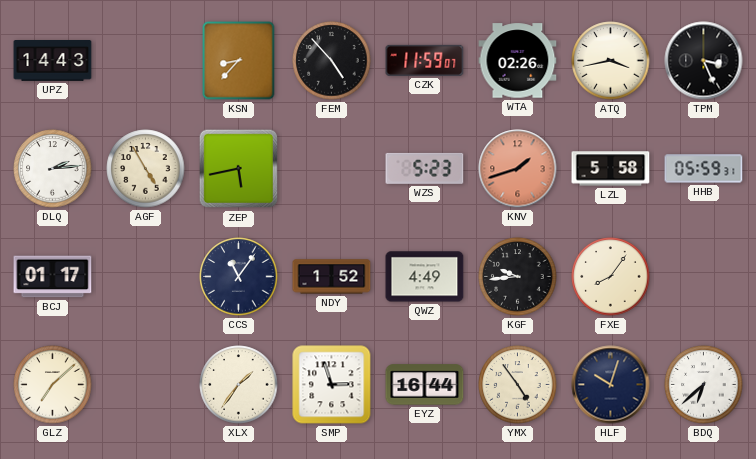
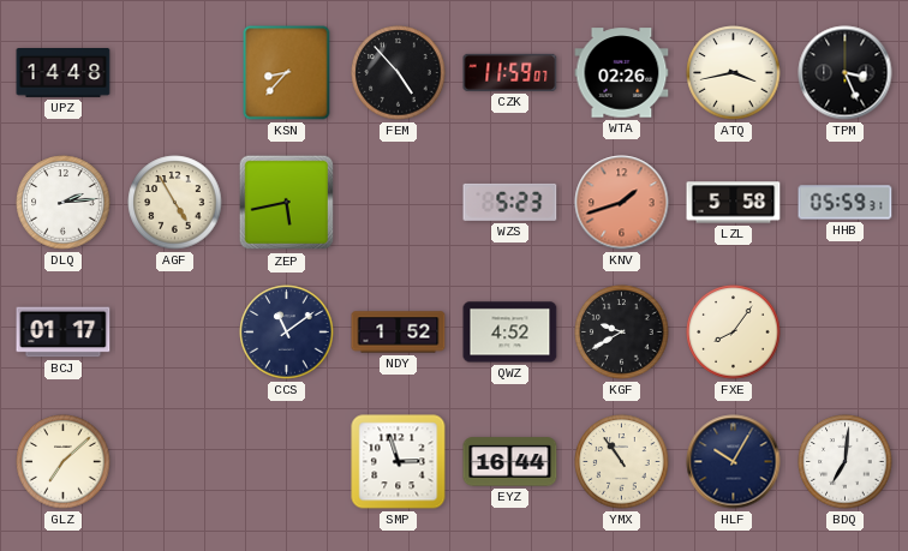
UPZ: 14:43 -> 14:48
CCS: 11:06 -> 11:09
QWZ: 4:49 -> 4:52
KGF: 9:44 -> 9:40
XLX: 1:36 -> none
YMX: 4:54 -> 10:54
HLF: 10:03 -> 10:05
BDQ: 6:38 -> 7:01
